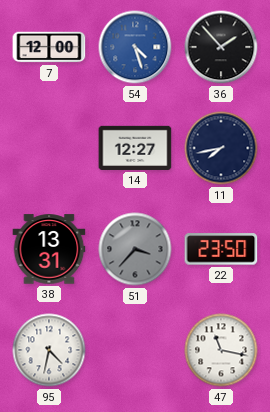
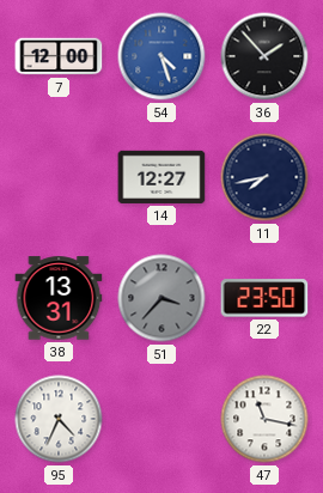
95: 4:32 -> 4:34
